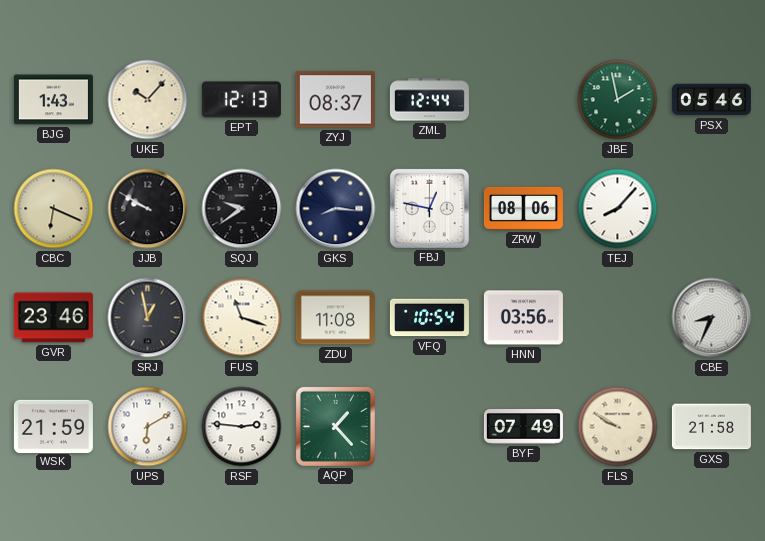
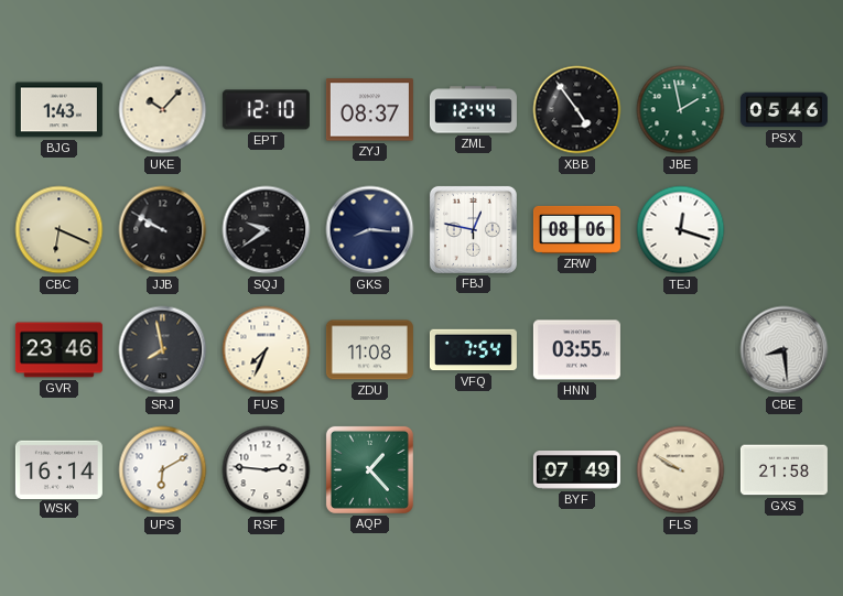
EPT: 12:13 -> 12:10
XBB: none -> 4:54
TEJ: 8:07 -> 12:18
SRJ: 12:58 -> 7:58
FUS: 11:18 -> 7:34
VFQ: 10:54 -> 7:54
HNN: 03:56 -> 03:55
CBE: 8:34 -> 8:29
WSK: 21:59 -> 16:14
